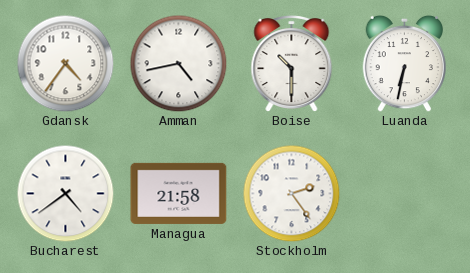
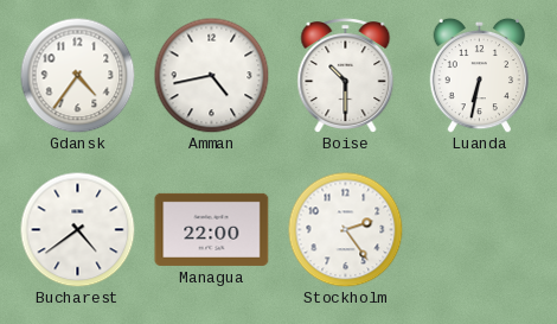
Managua: 21:58 -> 22:00
